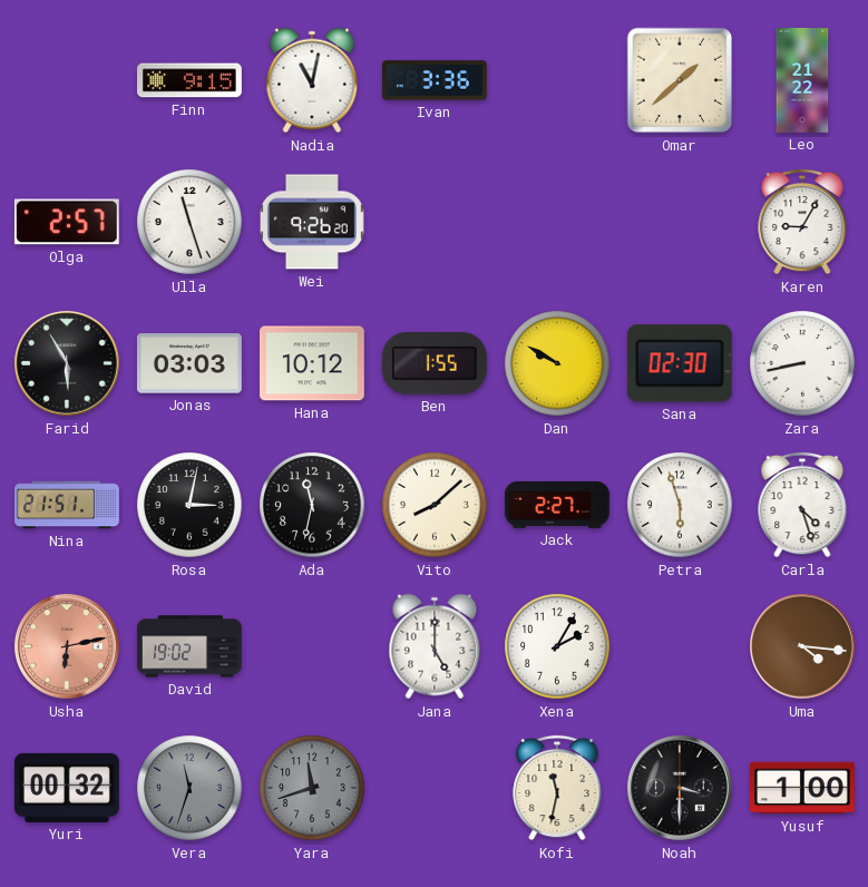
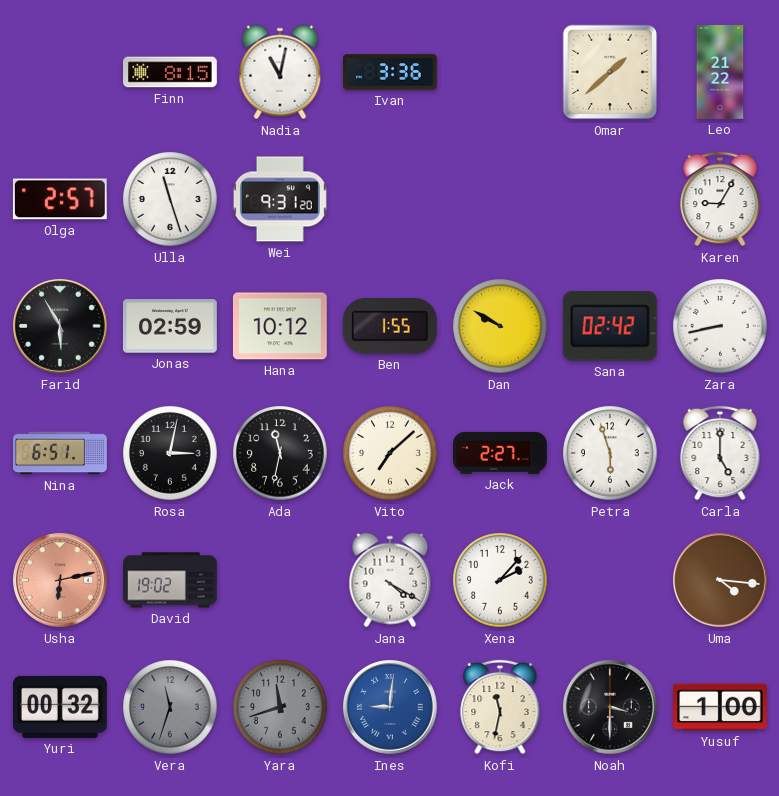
Finn: 9:15 -> 8:15
Wei: 9:26 -> 9:31
Jonas: 03:03 -> 02:59
Sana: 02:30 -> 02:42
Nina: 21:51 -> 6:51
Vito: 8:08 -> 7:08
Carla: 4:27 -> 5:00
Jana: 5:00 -> 4:20
Xena: 2:05 -> 2:07
Ines: none -> 9:01
